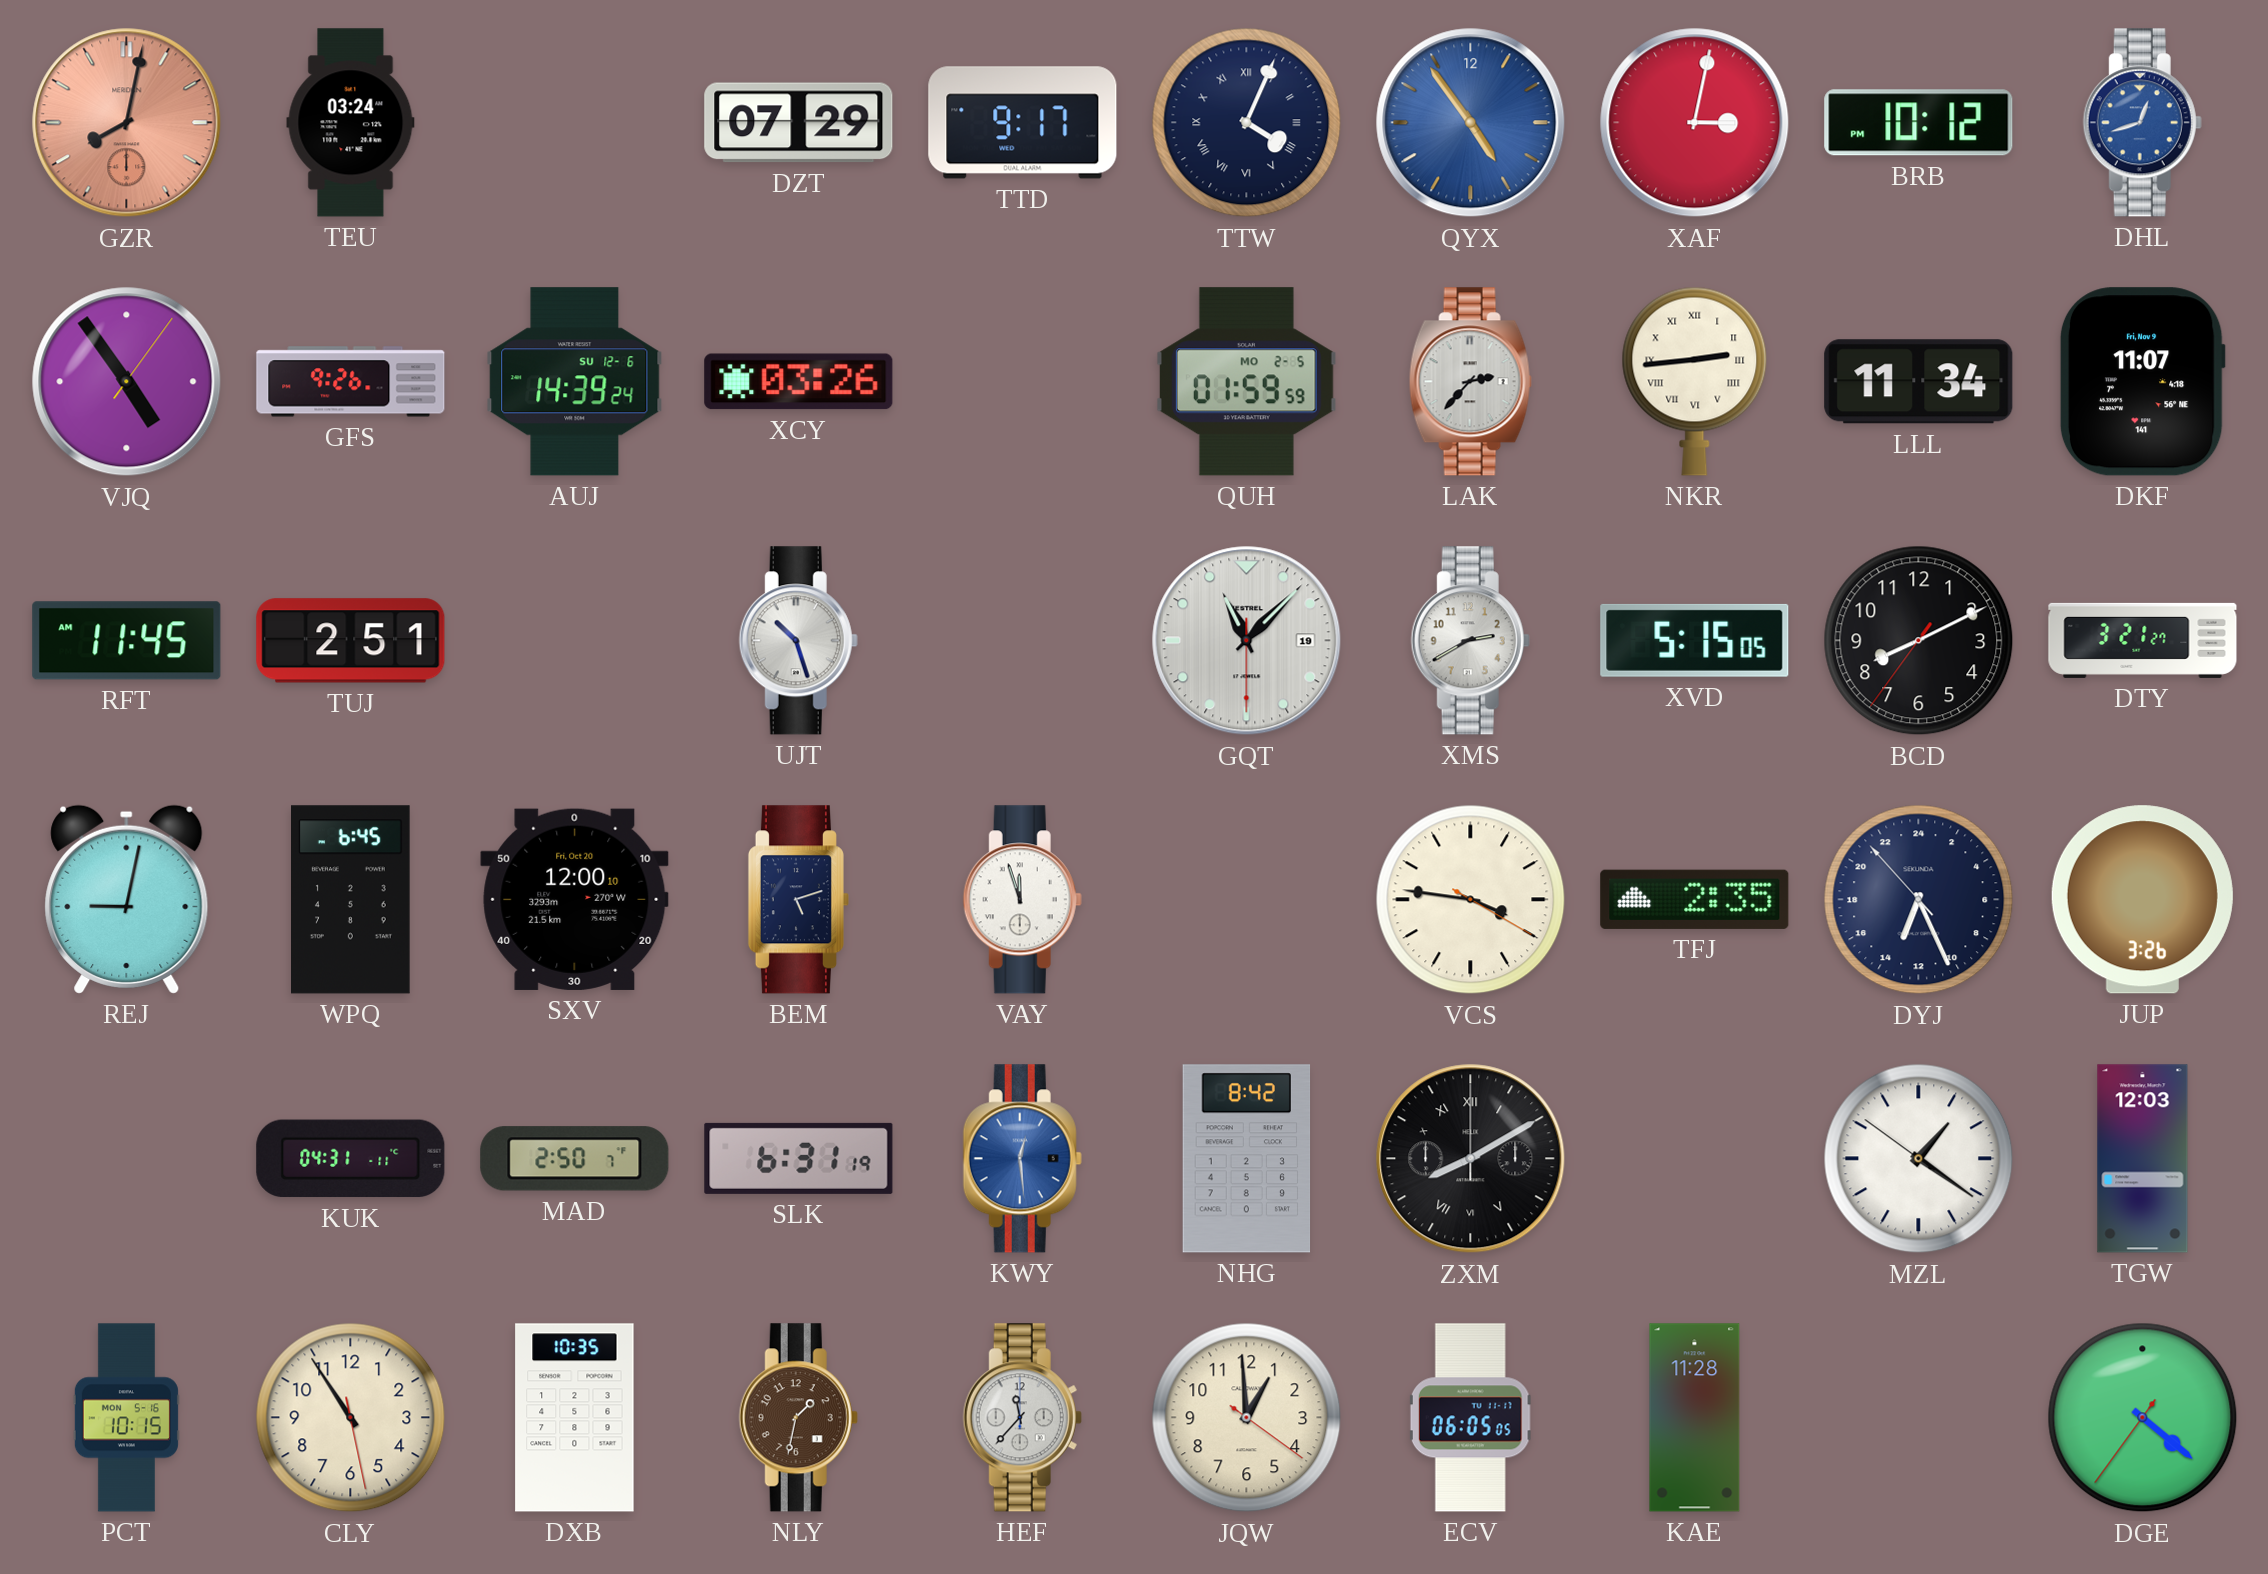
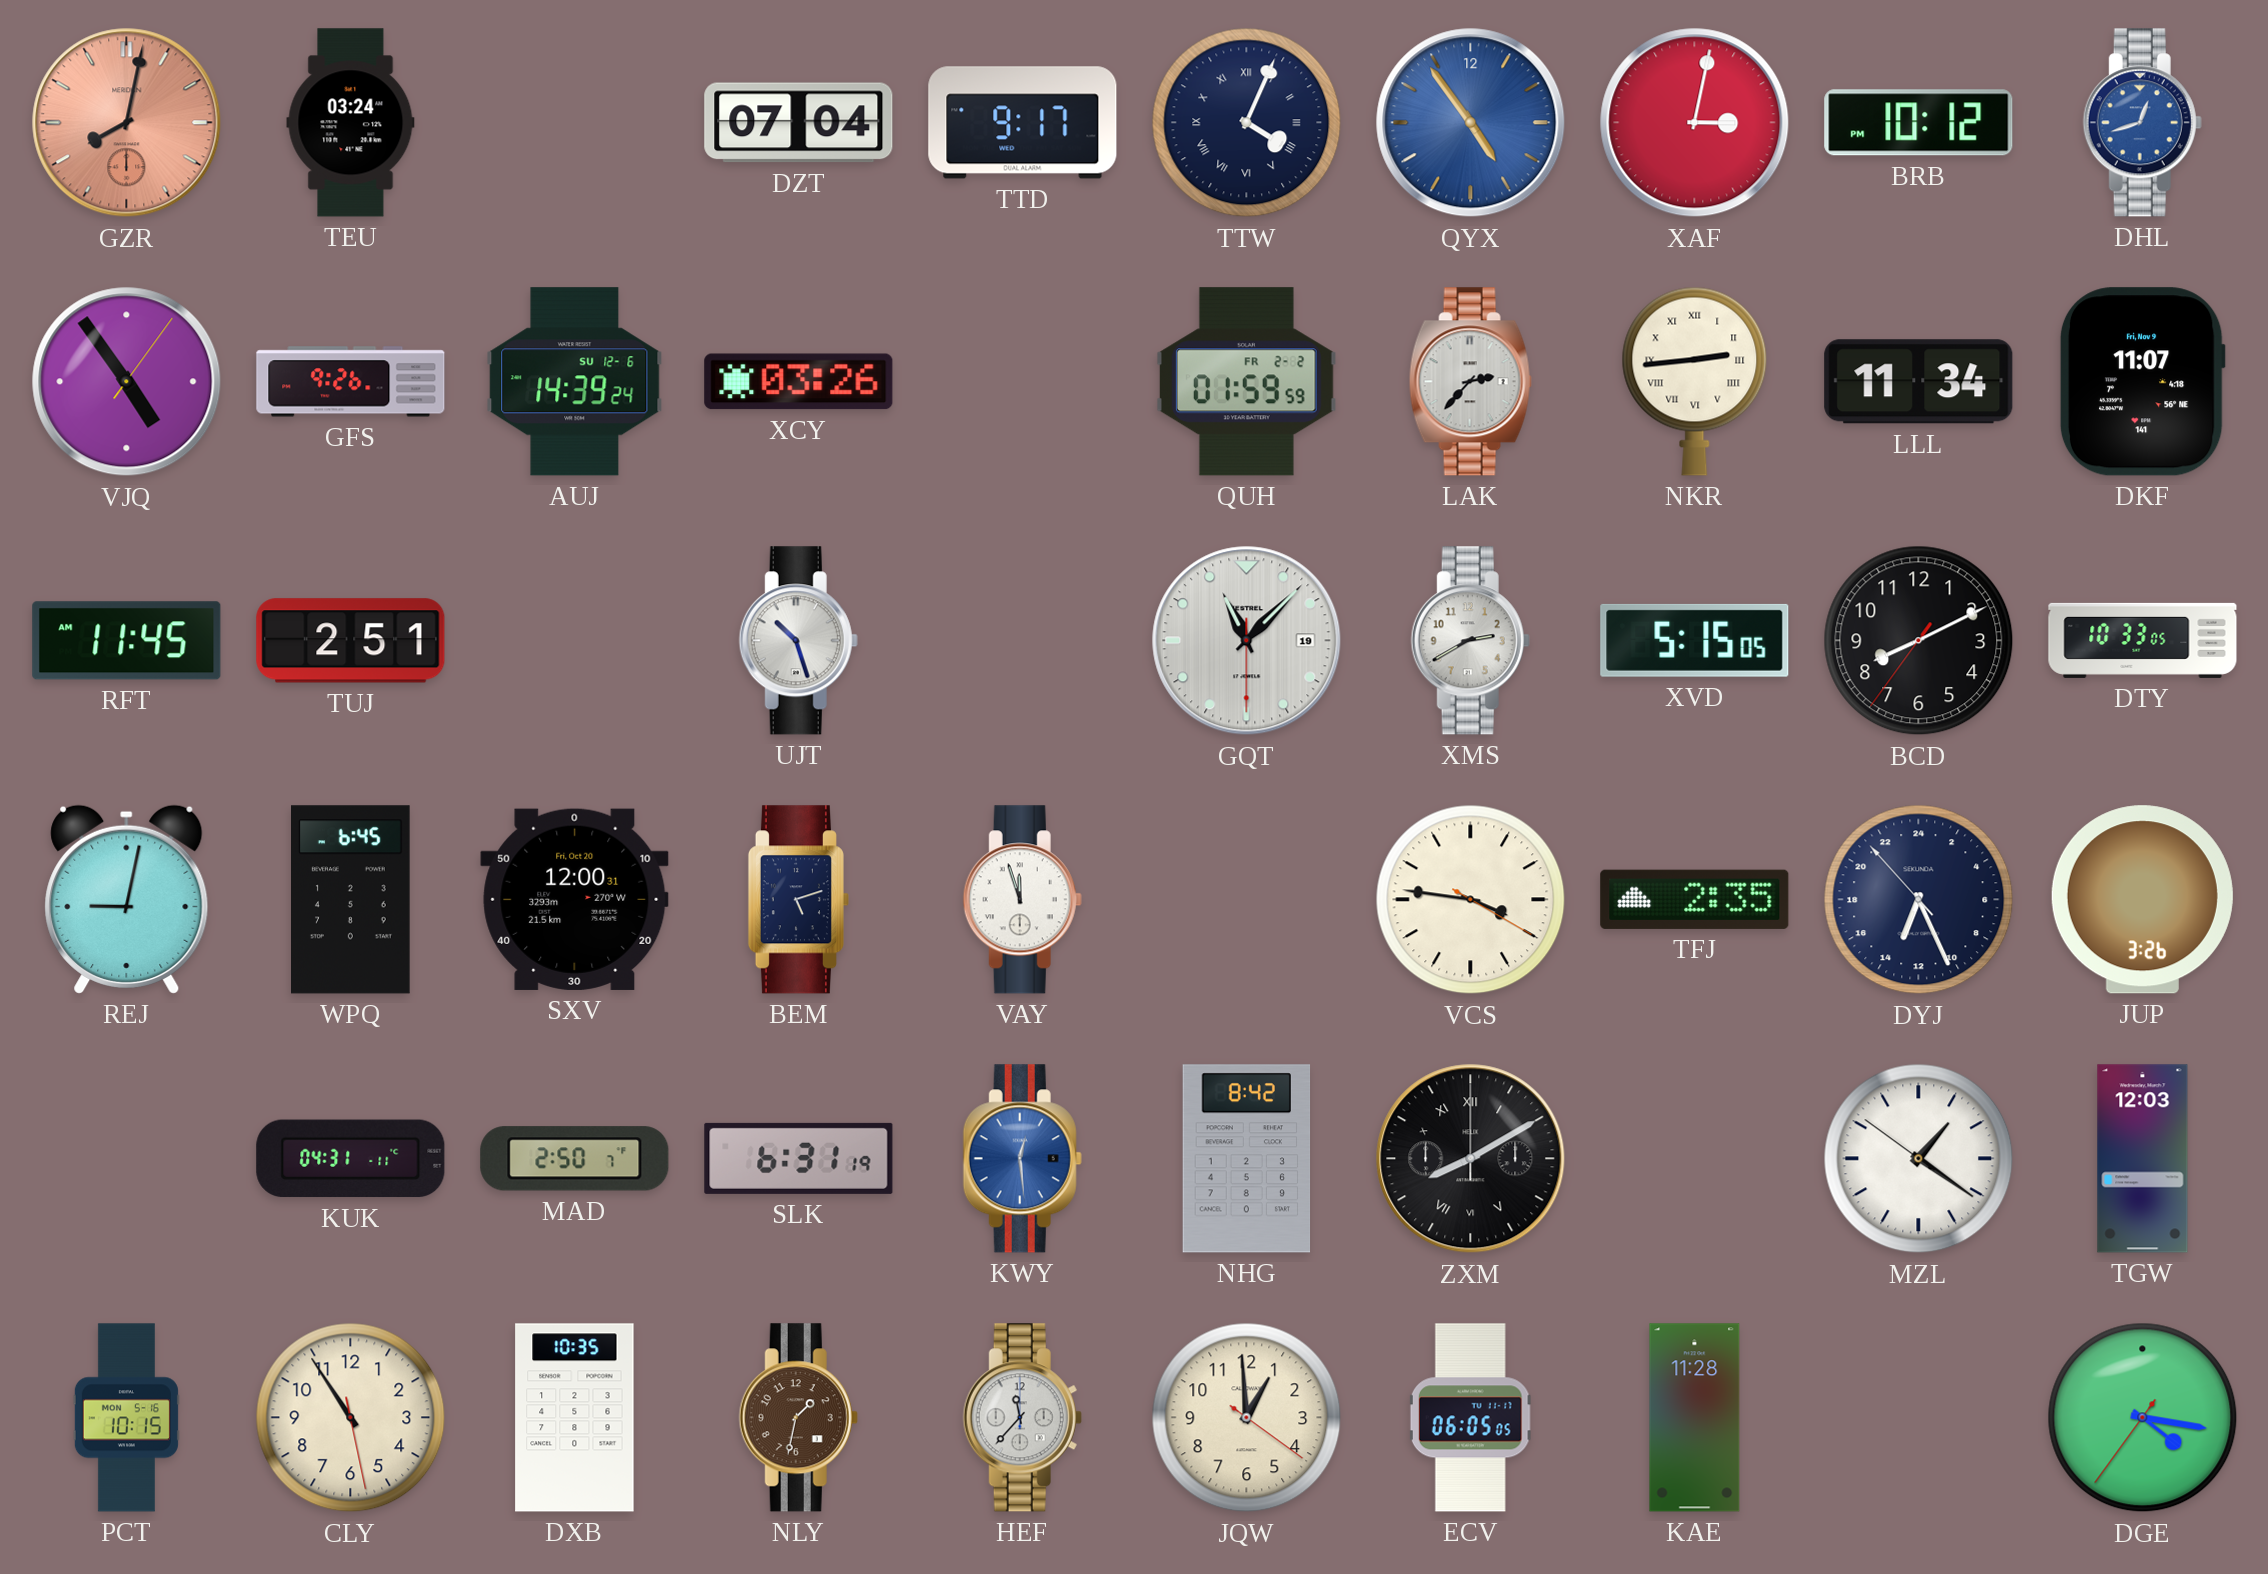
DZT: 07:29 -> 07:04
QUH date: MO 2-5 -> FR 2-2
DTY: 3:21 -> 10:33
SXV: 12:00:10 -> 12:00:31
DGE: 4:21 -> 4:16
